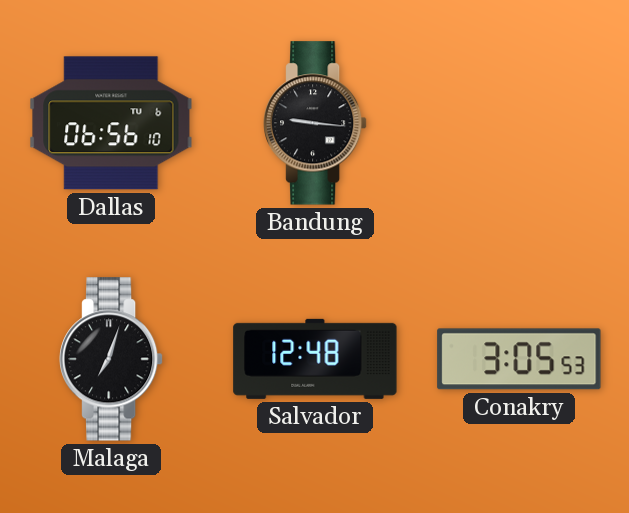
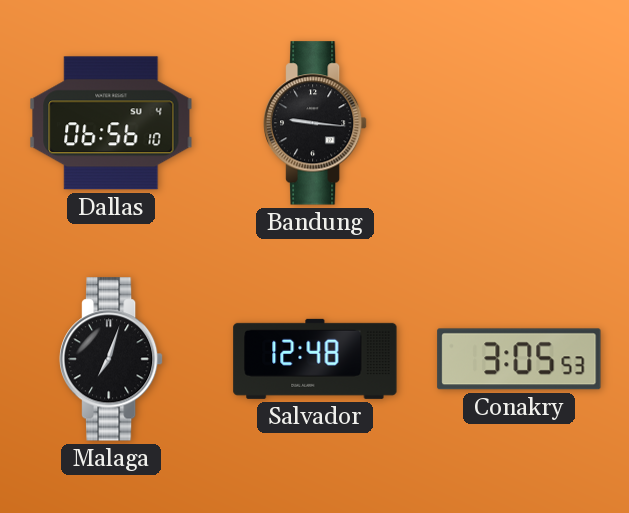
Dallas date: TU 6 -> SU 4
